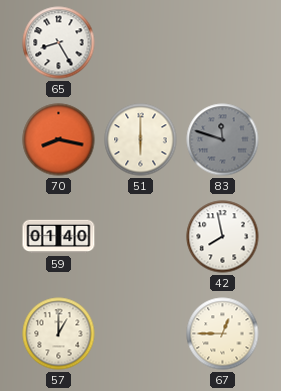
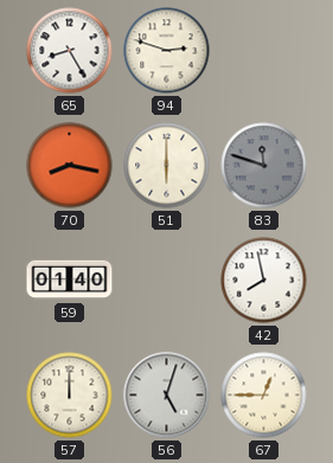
94: none -> 2:48
57: 1:00 -> 12:00
56: none -> 5:03
